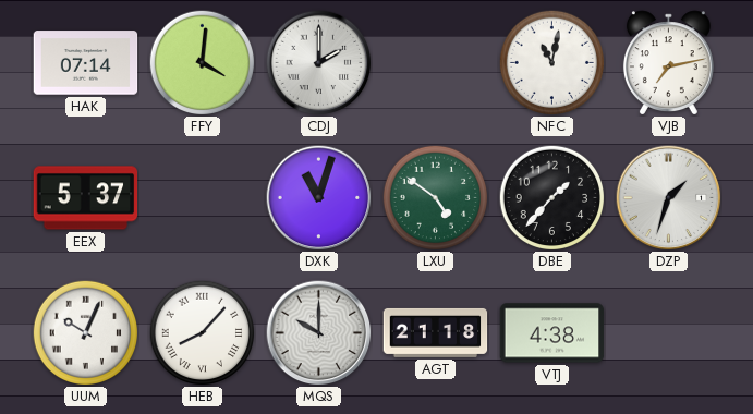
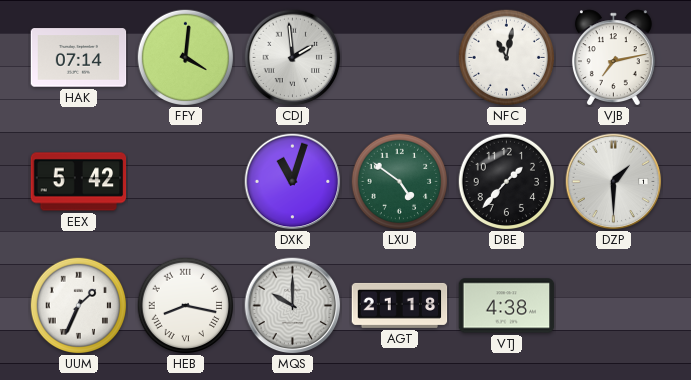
CDJ: 2:00 -> 1:59
EEX: 5:37 -> 5:42
DZP: 1:33 -> 1:30
UUM: 10:04 -> 1:34
HEB: 8:07 -> 8:17
